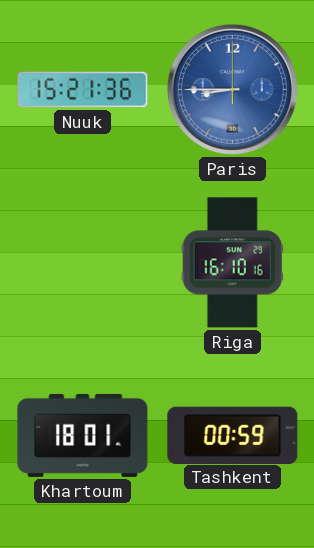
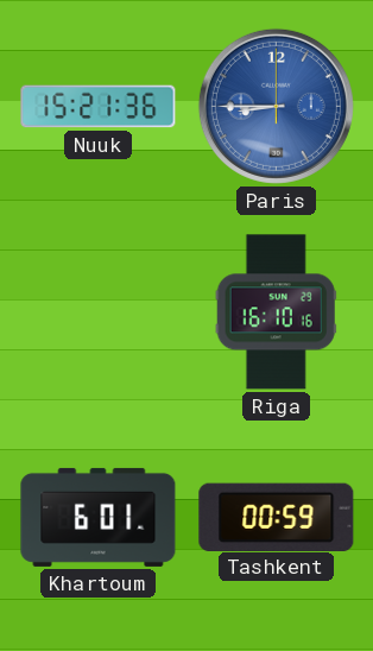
Khartoum: 18:01 -> 6:01
